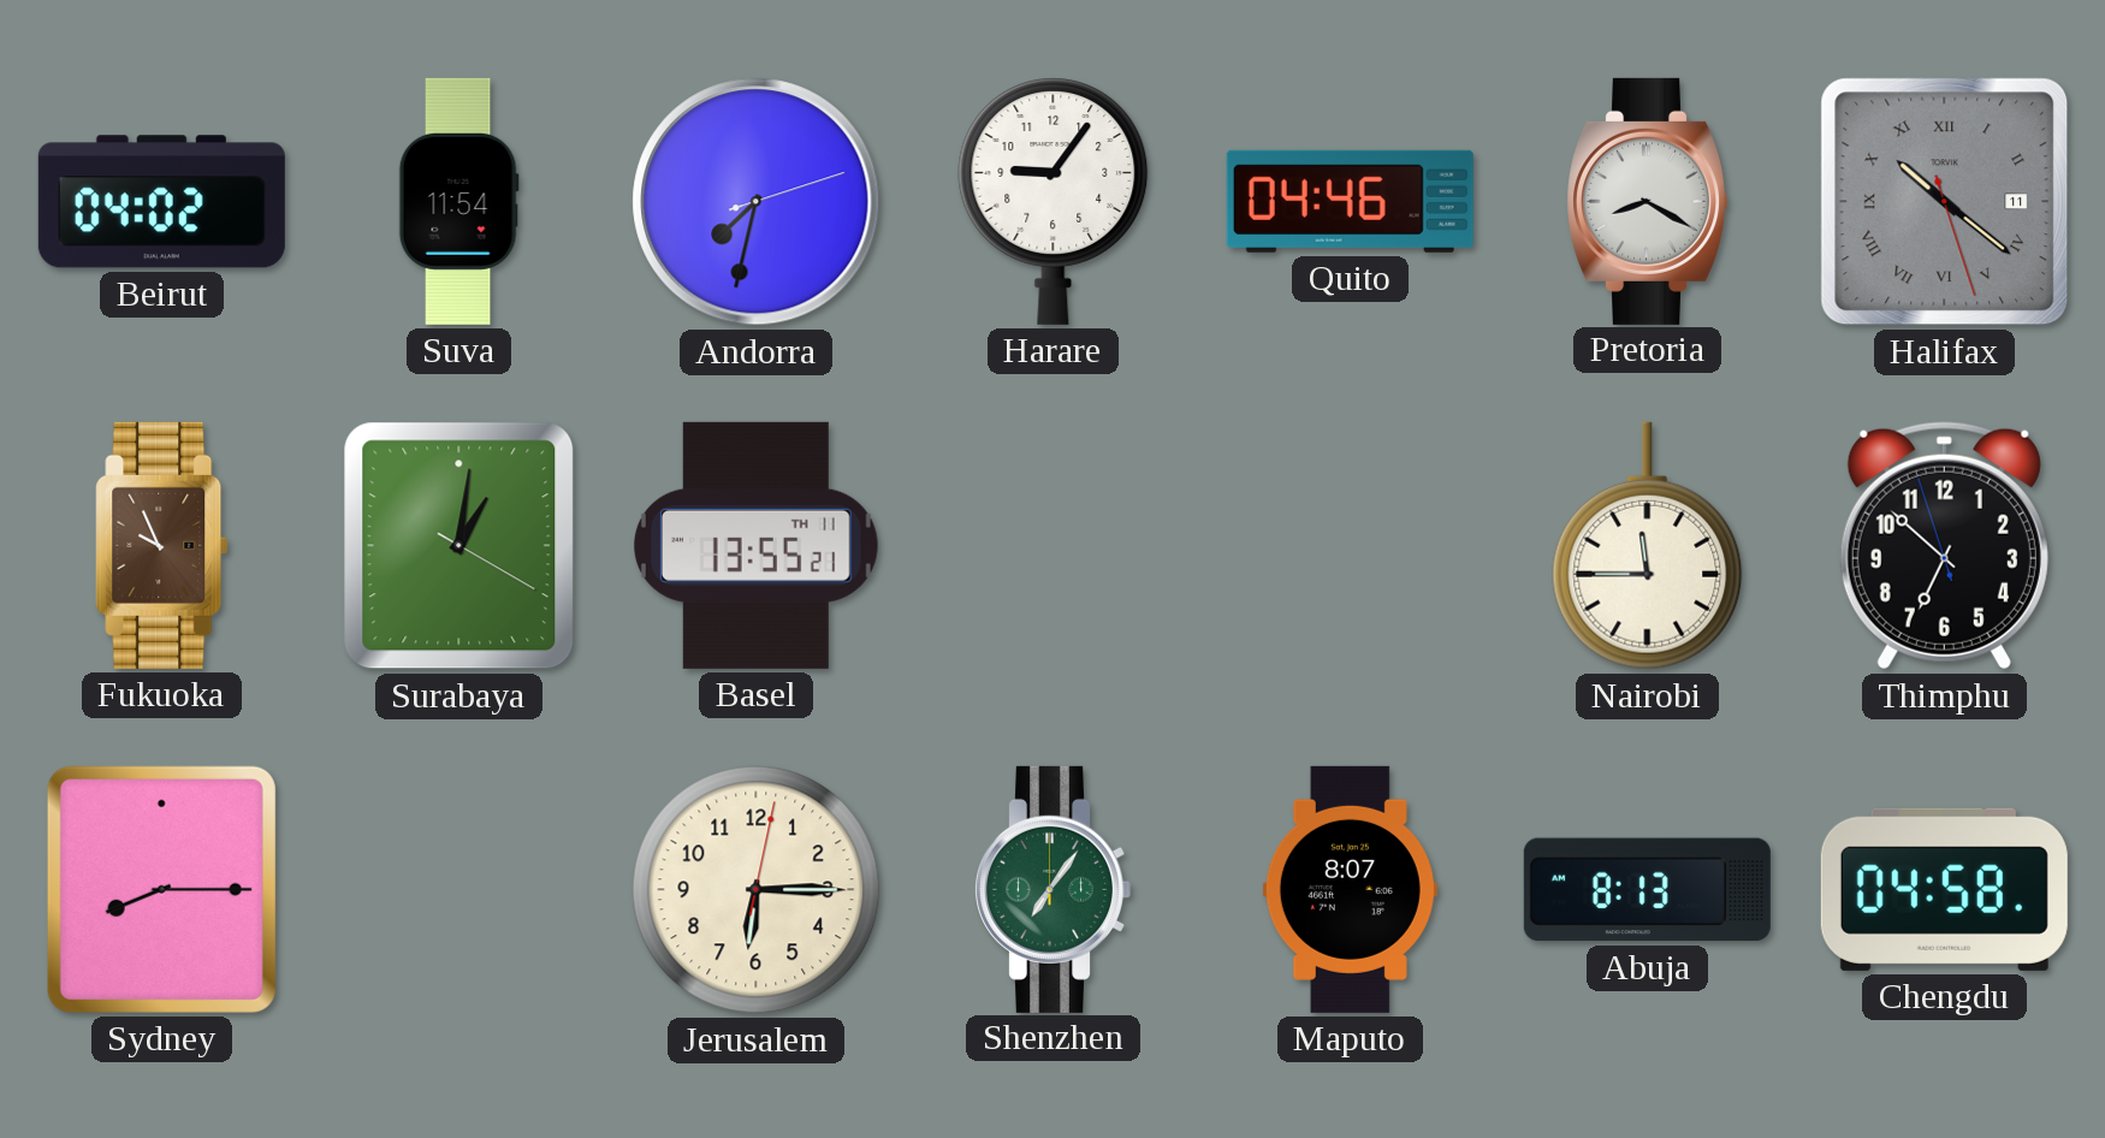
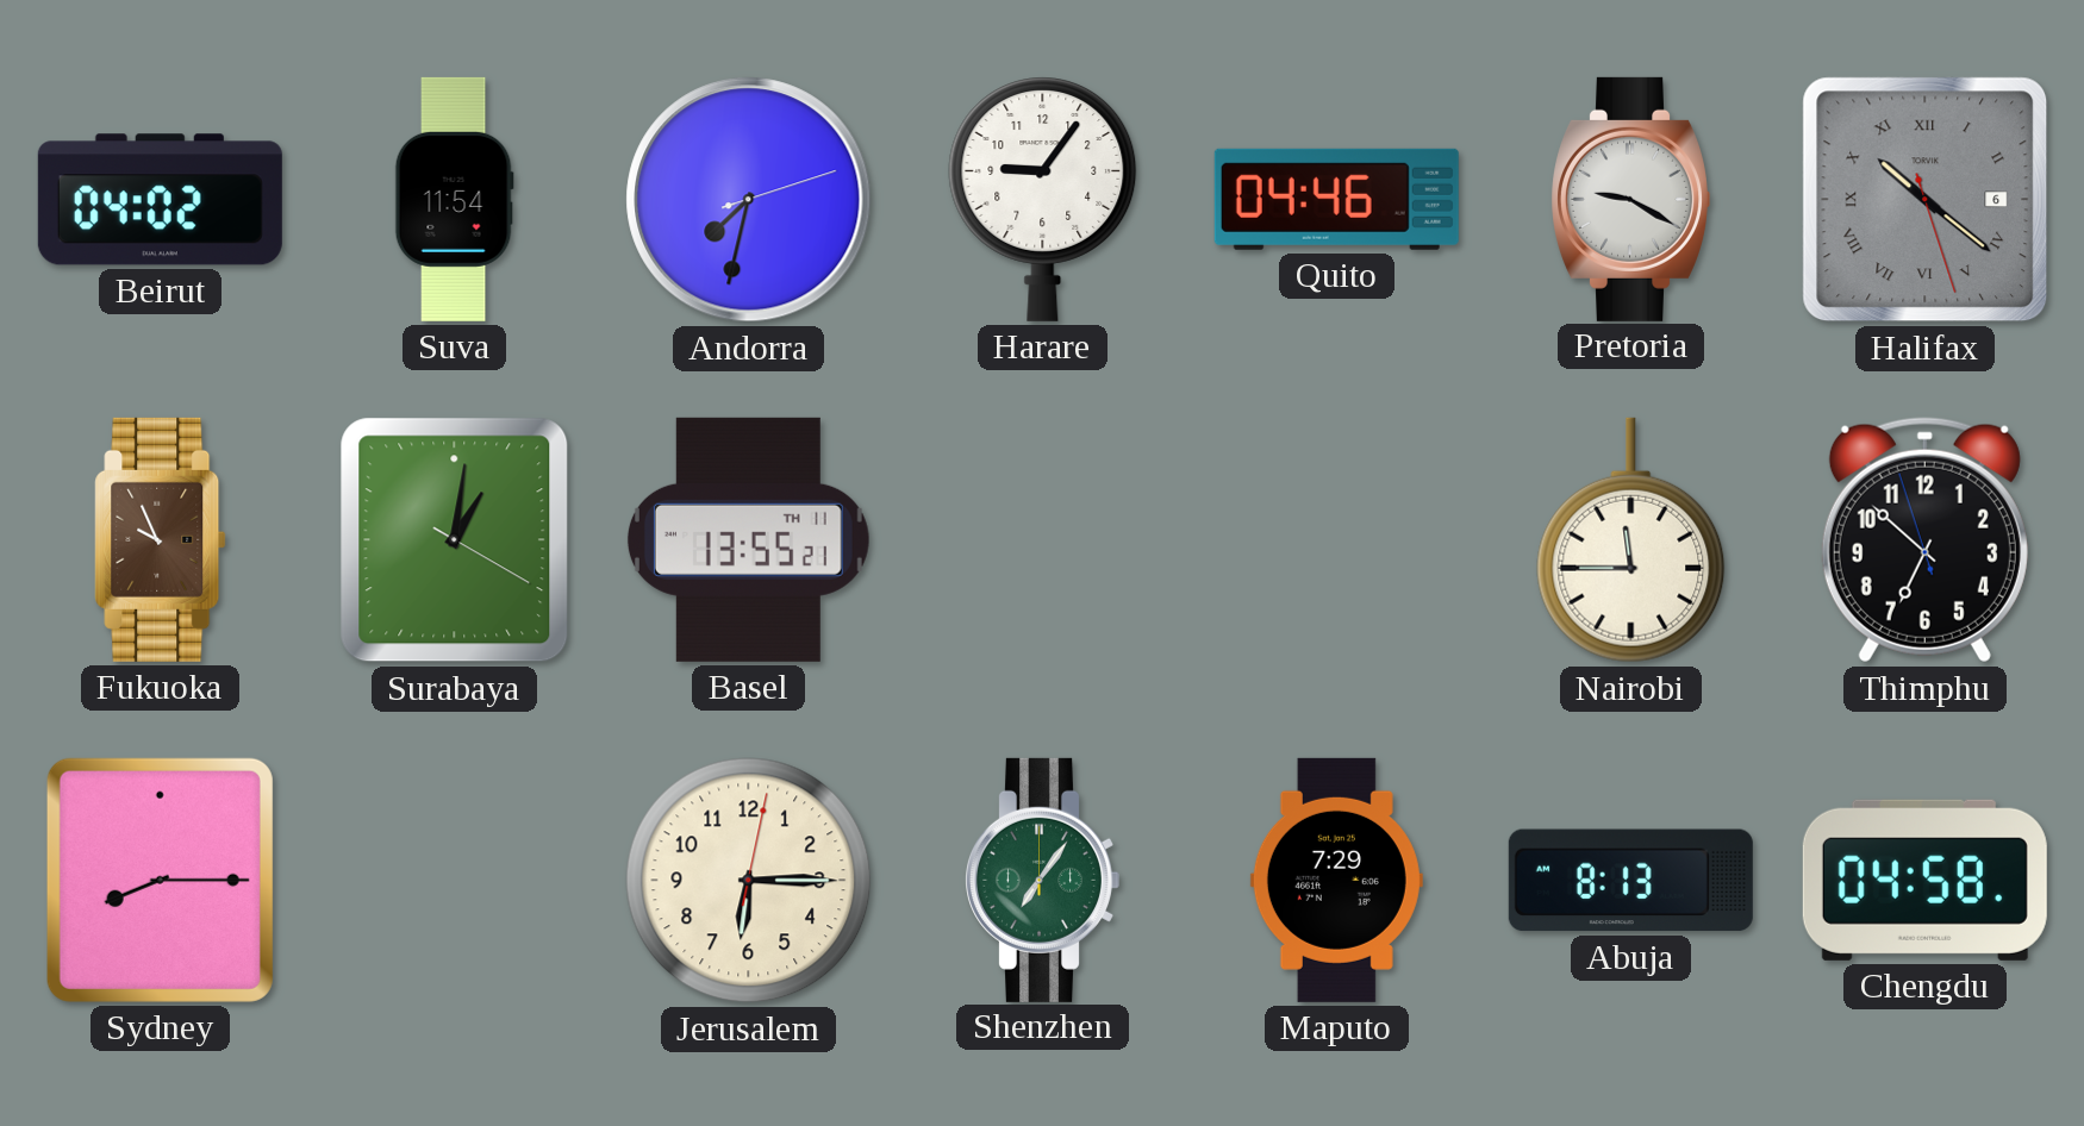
Pretoria: 8:20 -> 9:20
Halifax date: 11 -> 6
Maputo: 8:07 -> 7:29
